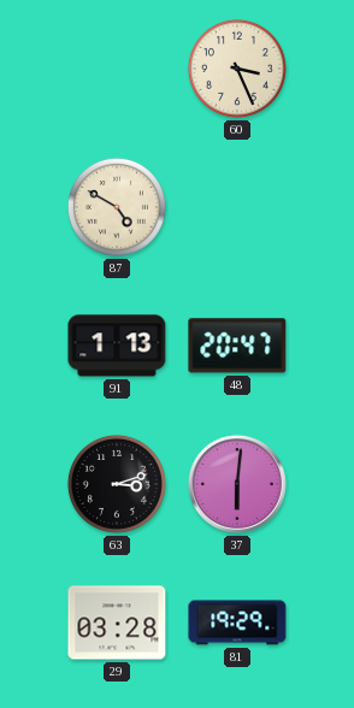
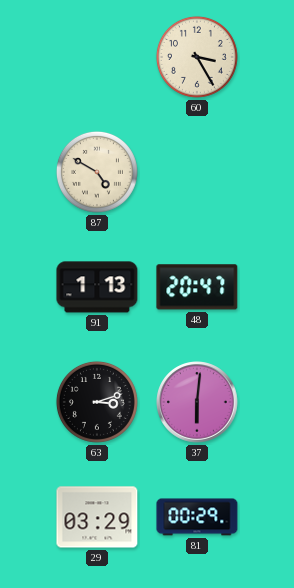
60: 3:26 -> 3:25
29: 03:28 -> 03:29
81: 19:29 -> 00:29
